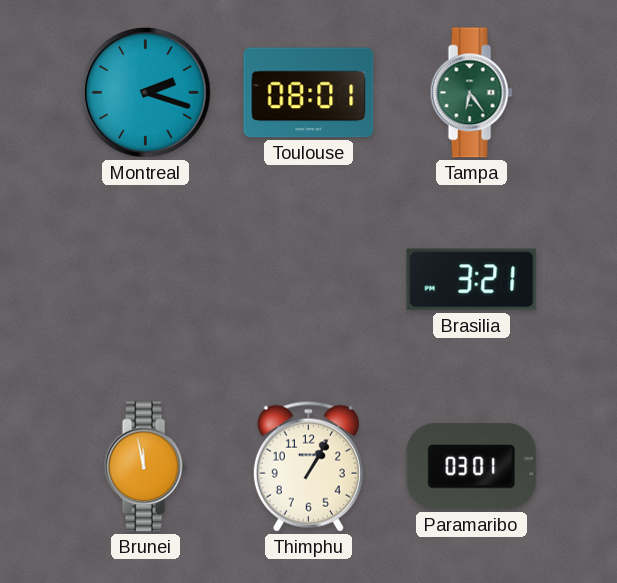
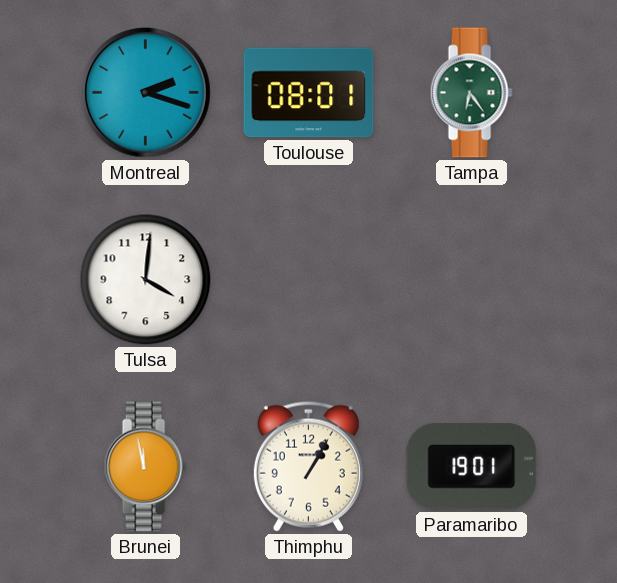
Tulsa: none -> 4:01
Brasilia: 3:21 -> none
Paramaribo: 03:01 -> 19:01
